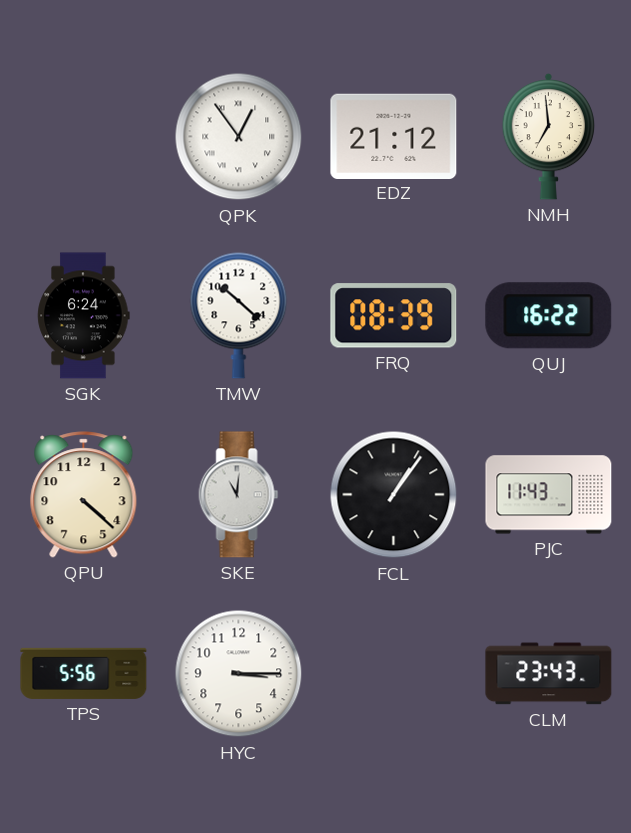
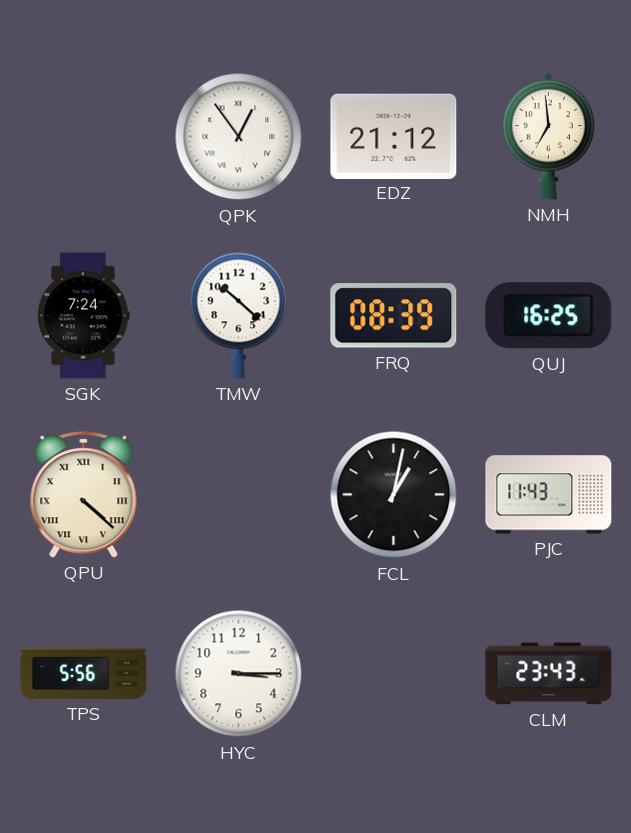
SGK: 6:24 -> 7:24
QUJ: 16:22 -> 16:25
QPU numerals: Arabic -> Roman
SKE: 11:01 -> none
FCL: 1:06 -> 1:02
